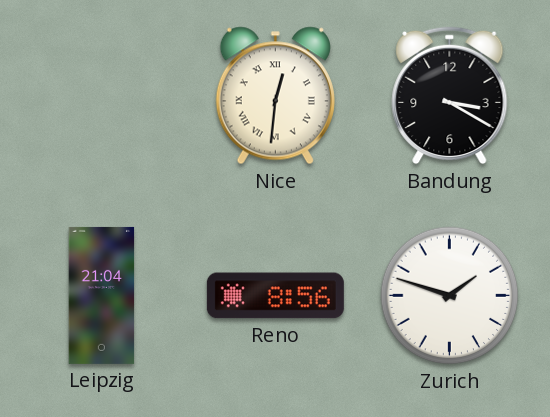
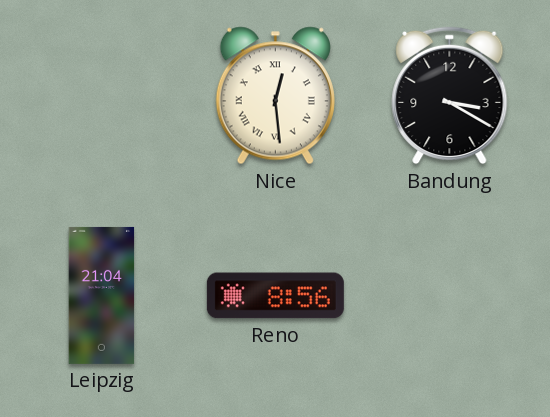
Nice: 12:31 -> 12:29
Zurich: 1:48 -> none
